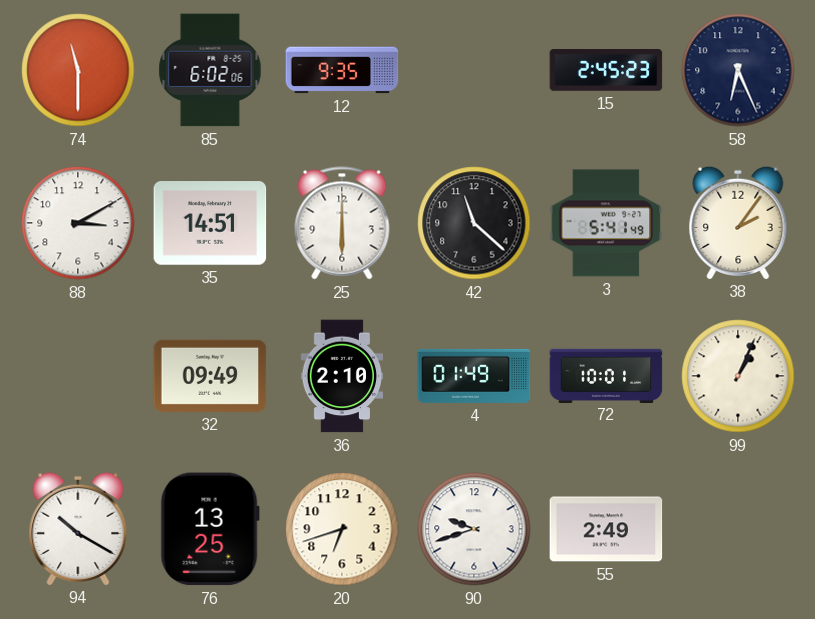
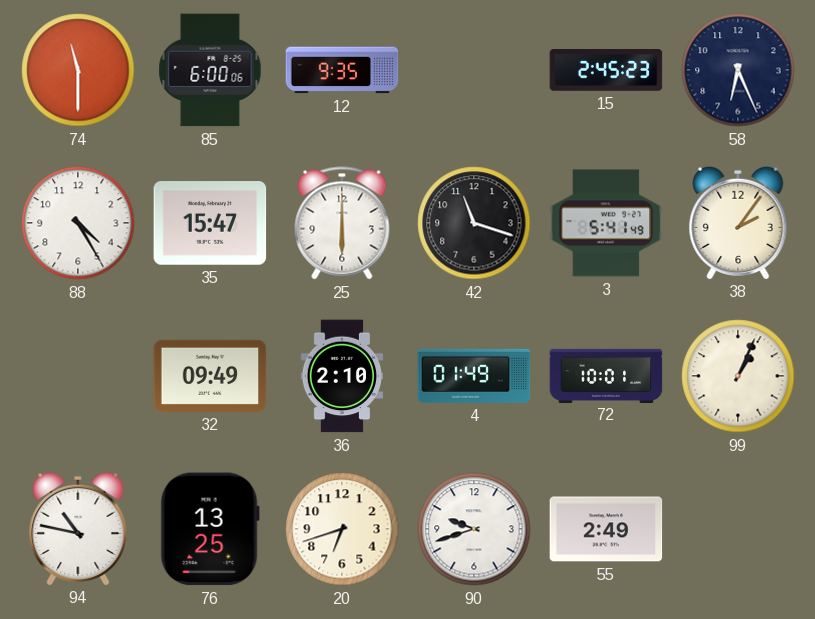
85: 6:02 -> 6:00
88: 3:10 -> 4:25
35: 14:51 -> 15:47
42: 11:22 -> 11:18
94: 10:20 -> 10:47
